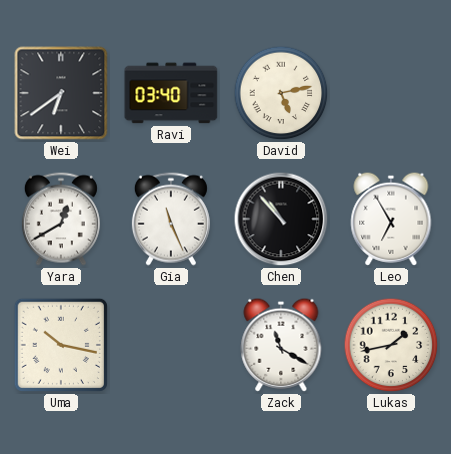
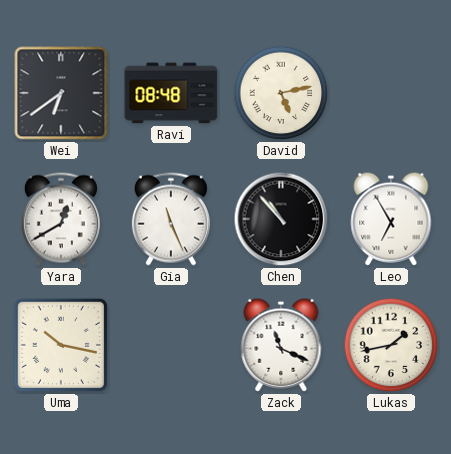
Ravi: 03:40 -> 08:48
Zack: 11:20 -> 11:19
